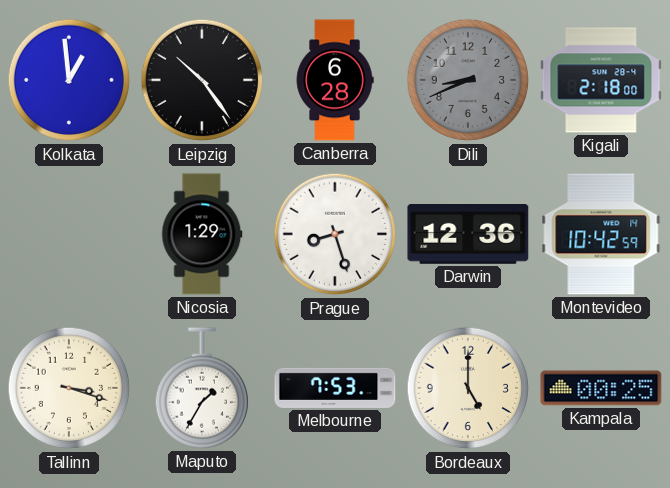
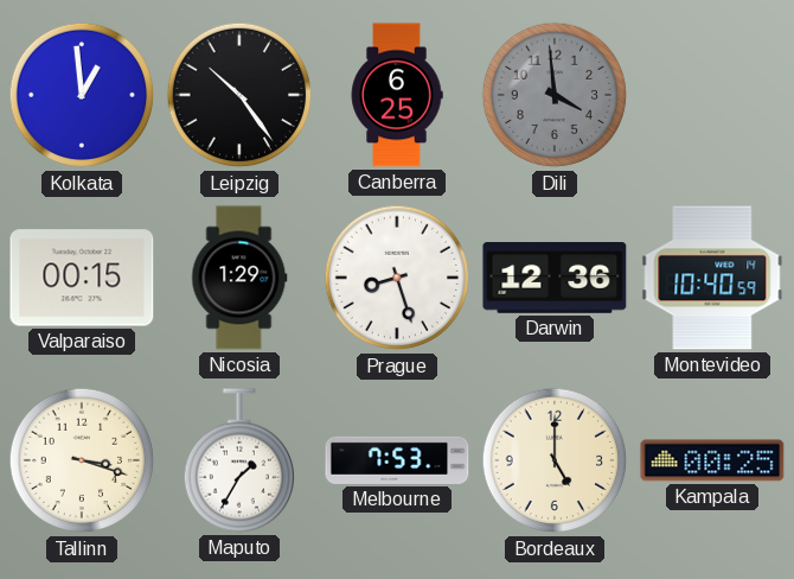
Canberra: 6:28 -> 6:25
Dili: 8:41 -> 3:59
Kigali: 2:18 -> none
Valparaiso: none -> 00:15
Montevideo: 10:42 -> 10:40
